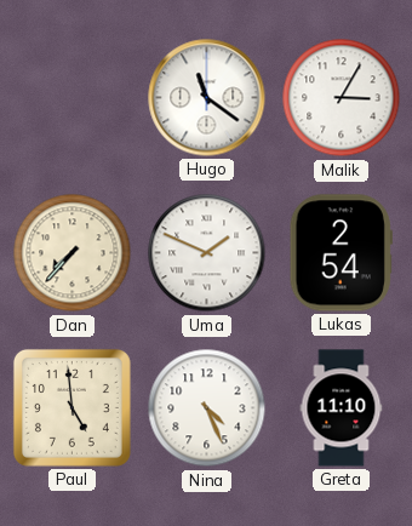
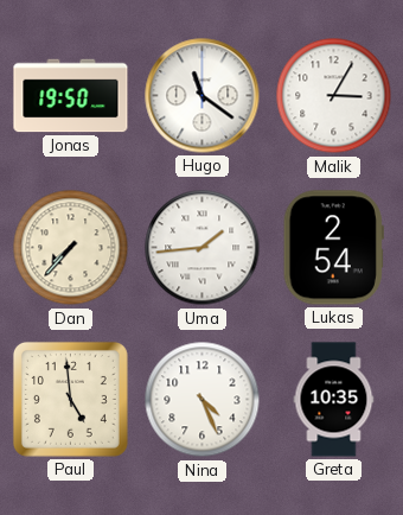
Jonas: none -> 19:50
Uma: 1:49 -> 1:44
Greta: 11:10 -> 10:35
